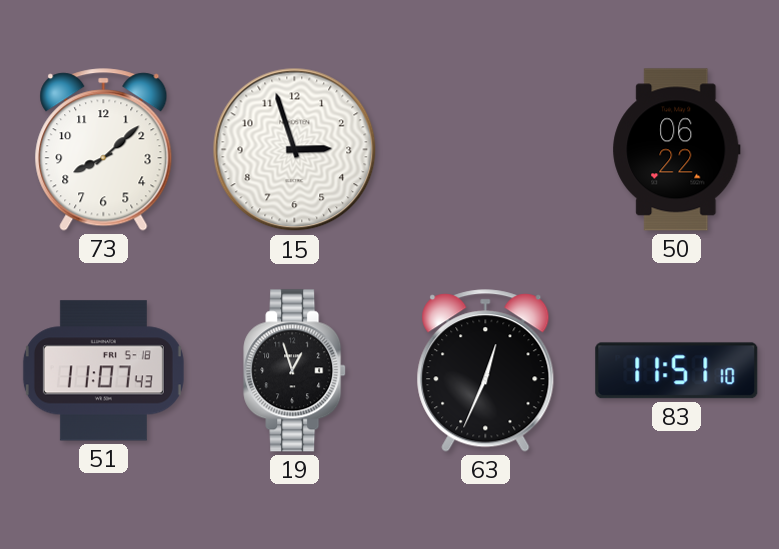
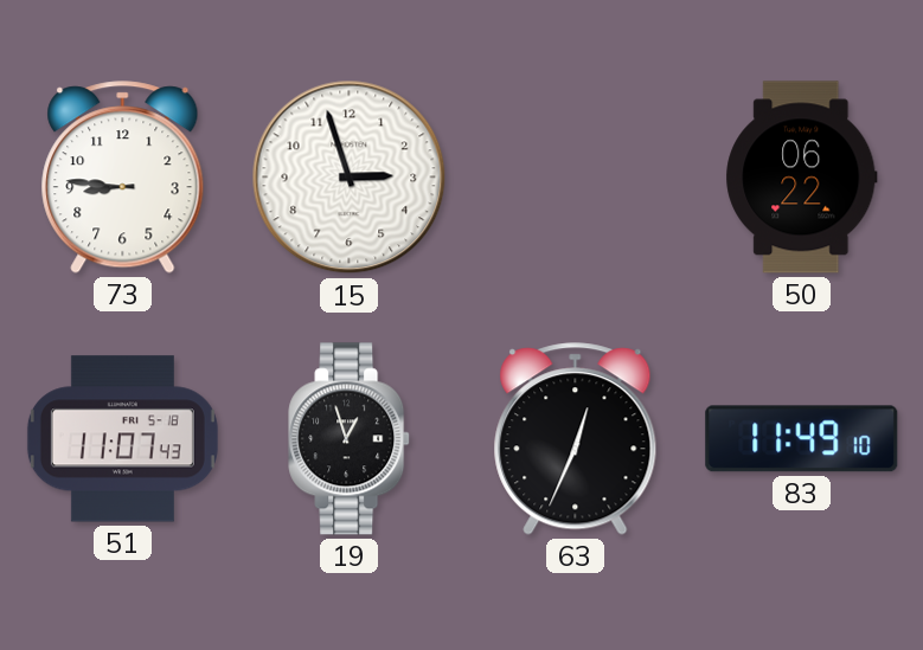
73: 8:08 -> 8:46
83: 11:51 -> 11:49
